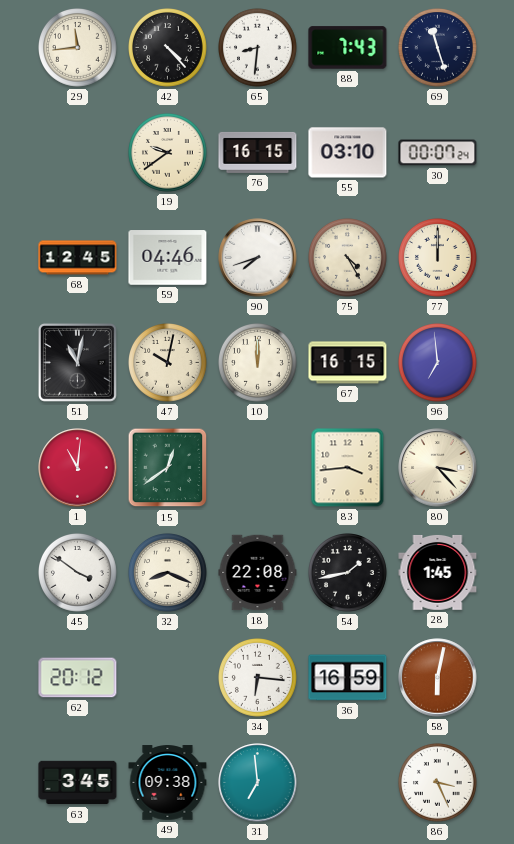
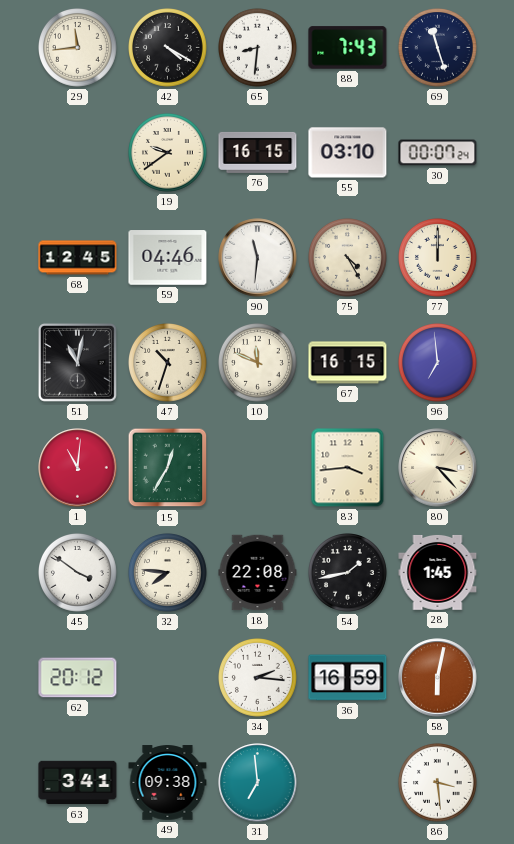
42: 4:23 -> 4:20
90: 7:42 -> 11:31
47: 10:02 -> 10:33
10: 12:00 -> 11:49
15: 12:39 -> 12:35
32: 8:19 -> 7:46
34: 6:16 -> 2:16
63: 3:45 -> 3:41
86: 3:26 -> 3:29
